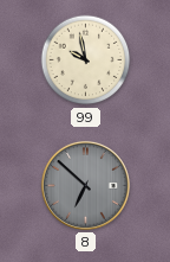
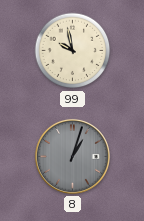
8: 6:52 -> 1:03
